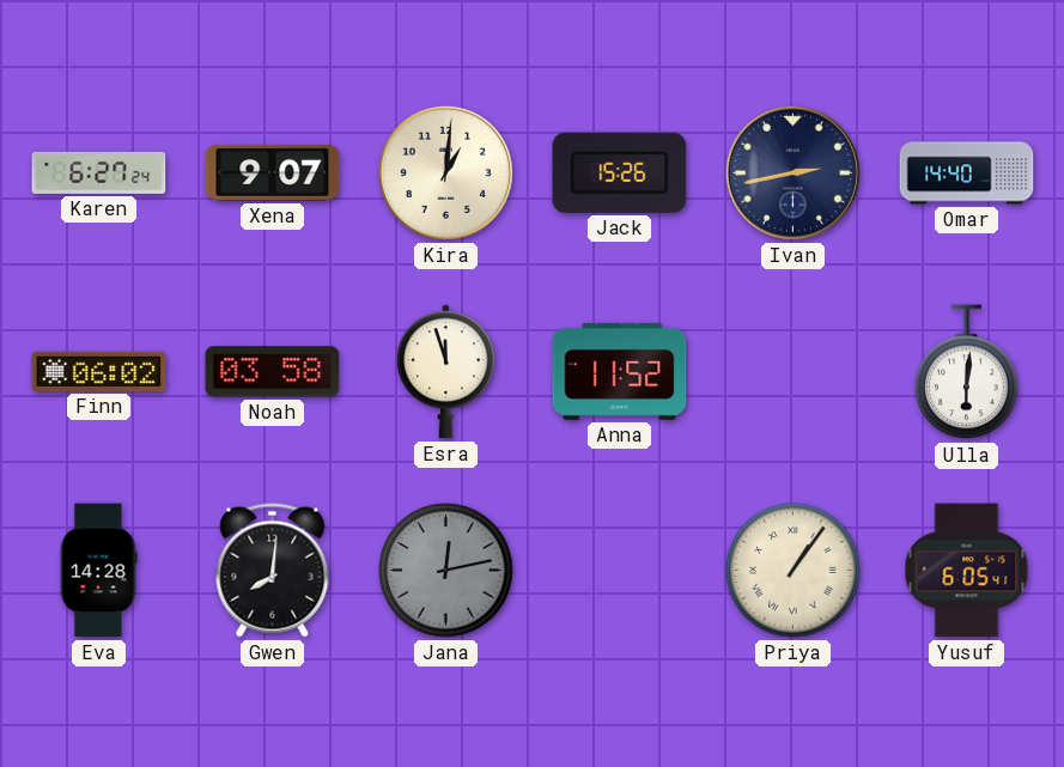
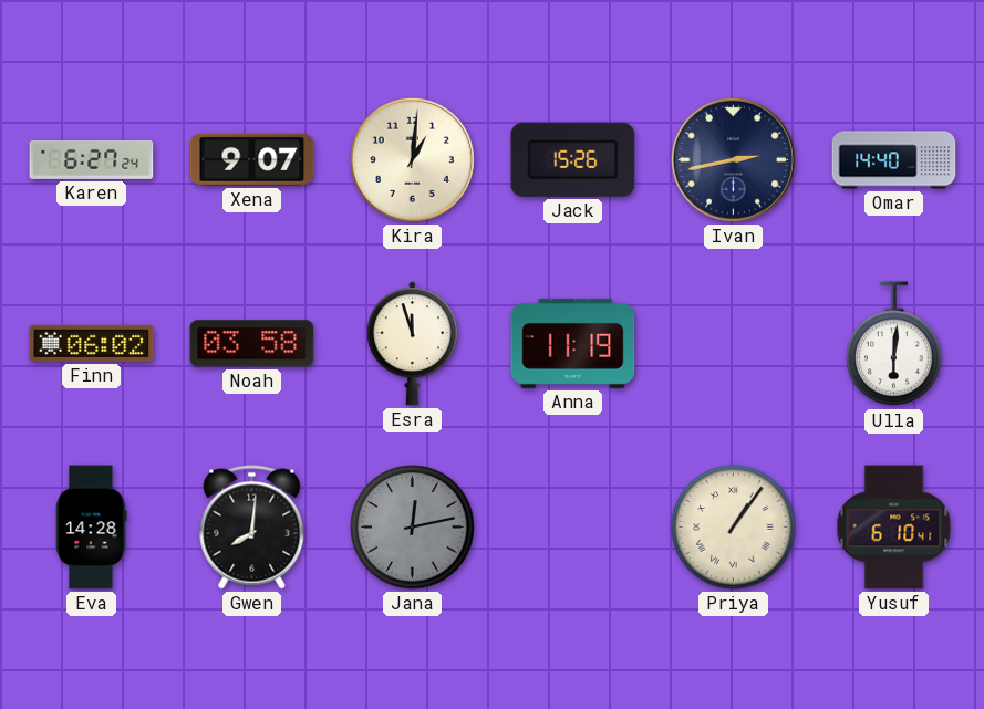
Anna: 11:52 -> 11:19
Yusuf: 6:05 -> 6:10
